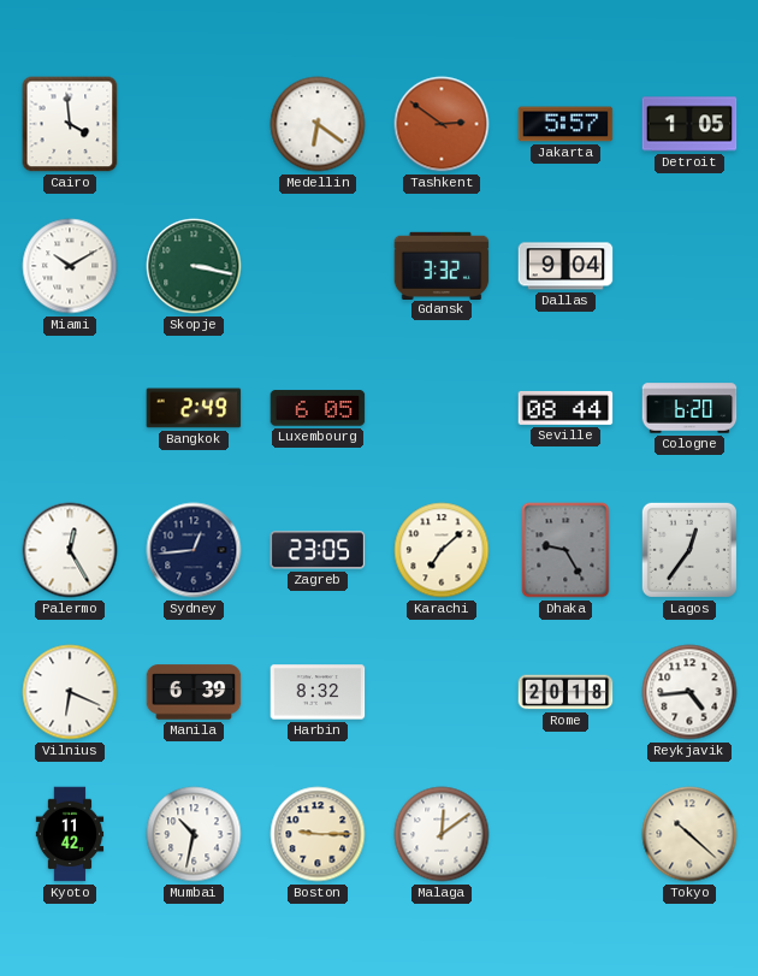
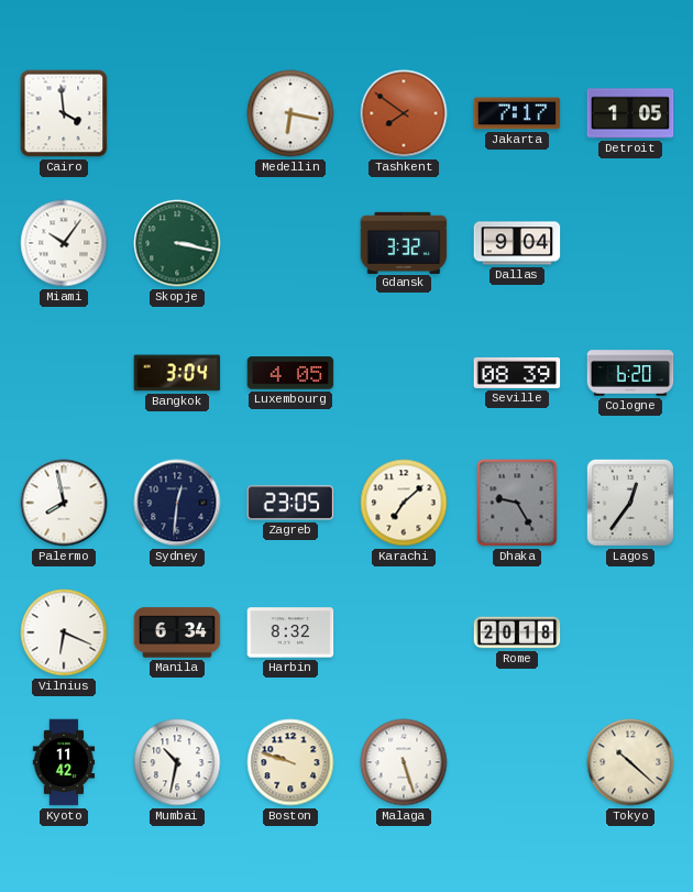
Medellin: 6:21 -> 6:17
Tashkent: 2:51 -> 7:51
Jakarta: 5:57 -> 7:17
Miami: 10:10 -> 10:06
Bangkok: 2:49 -> 3:04
Luxembourg: 6:05 -> 4:05
Seville: 08:44 -> 08:39
Palermo: 12:25 -> 7:58
Sydney: 12:44 -> 12:31
Manila: 6:39 -> 6:34
Reykjavik: 4:44 -> none
Boston: 9:15 -> 9:48
Malaga: 12:09 -> 5:27
